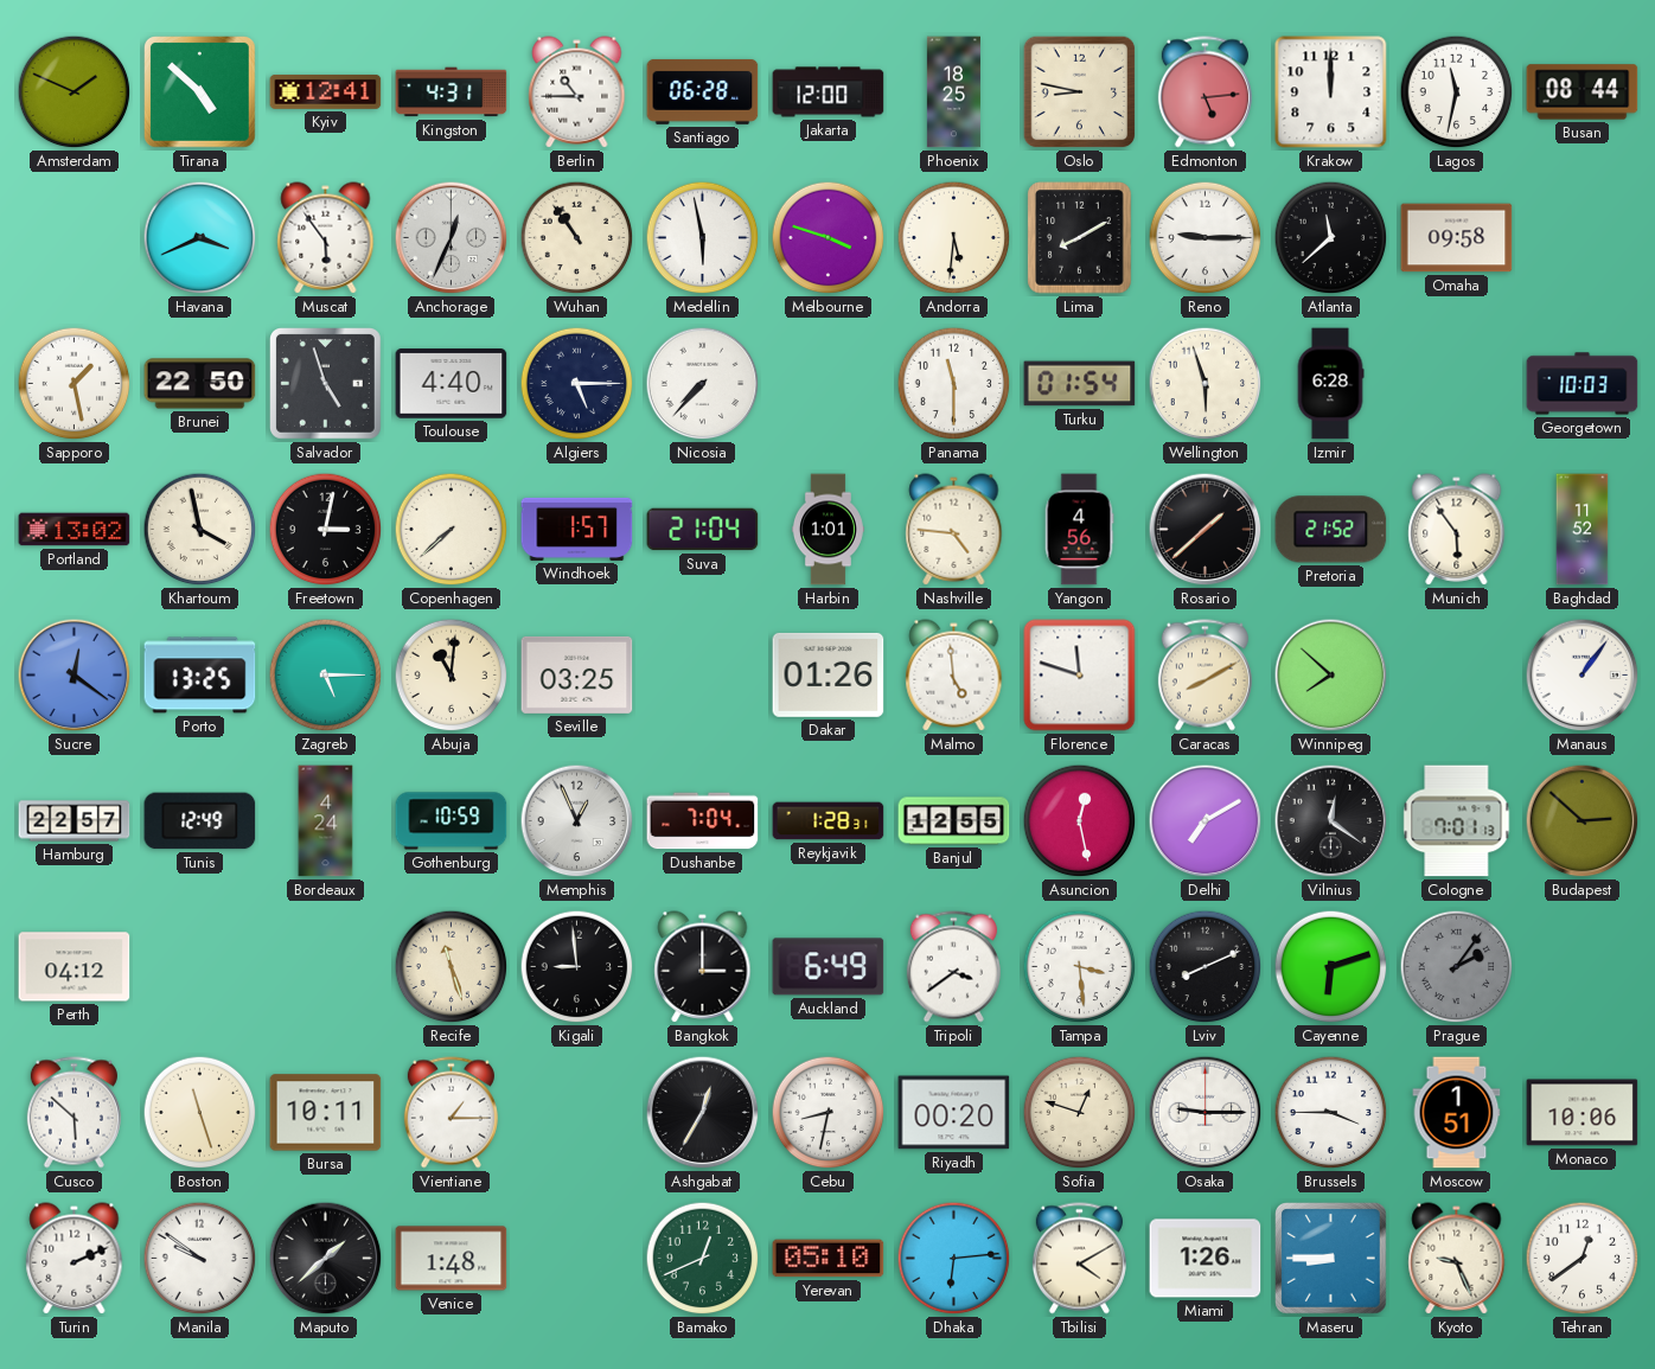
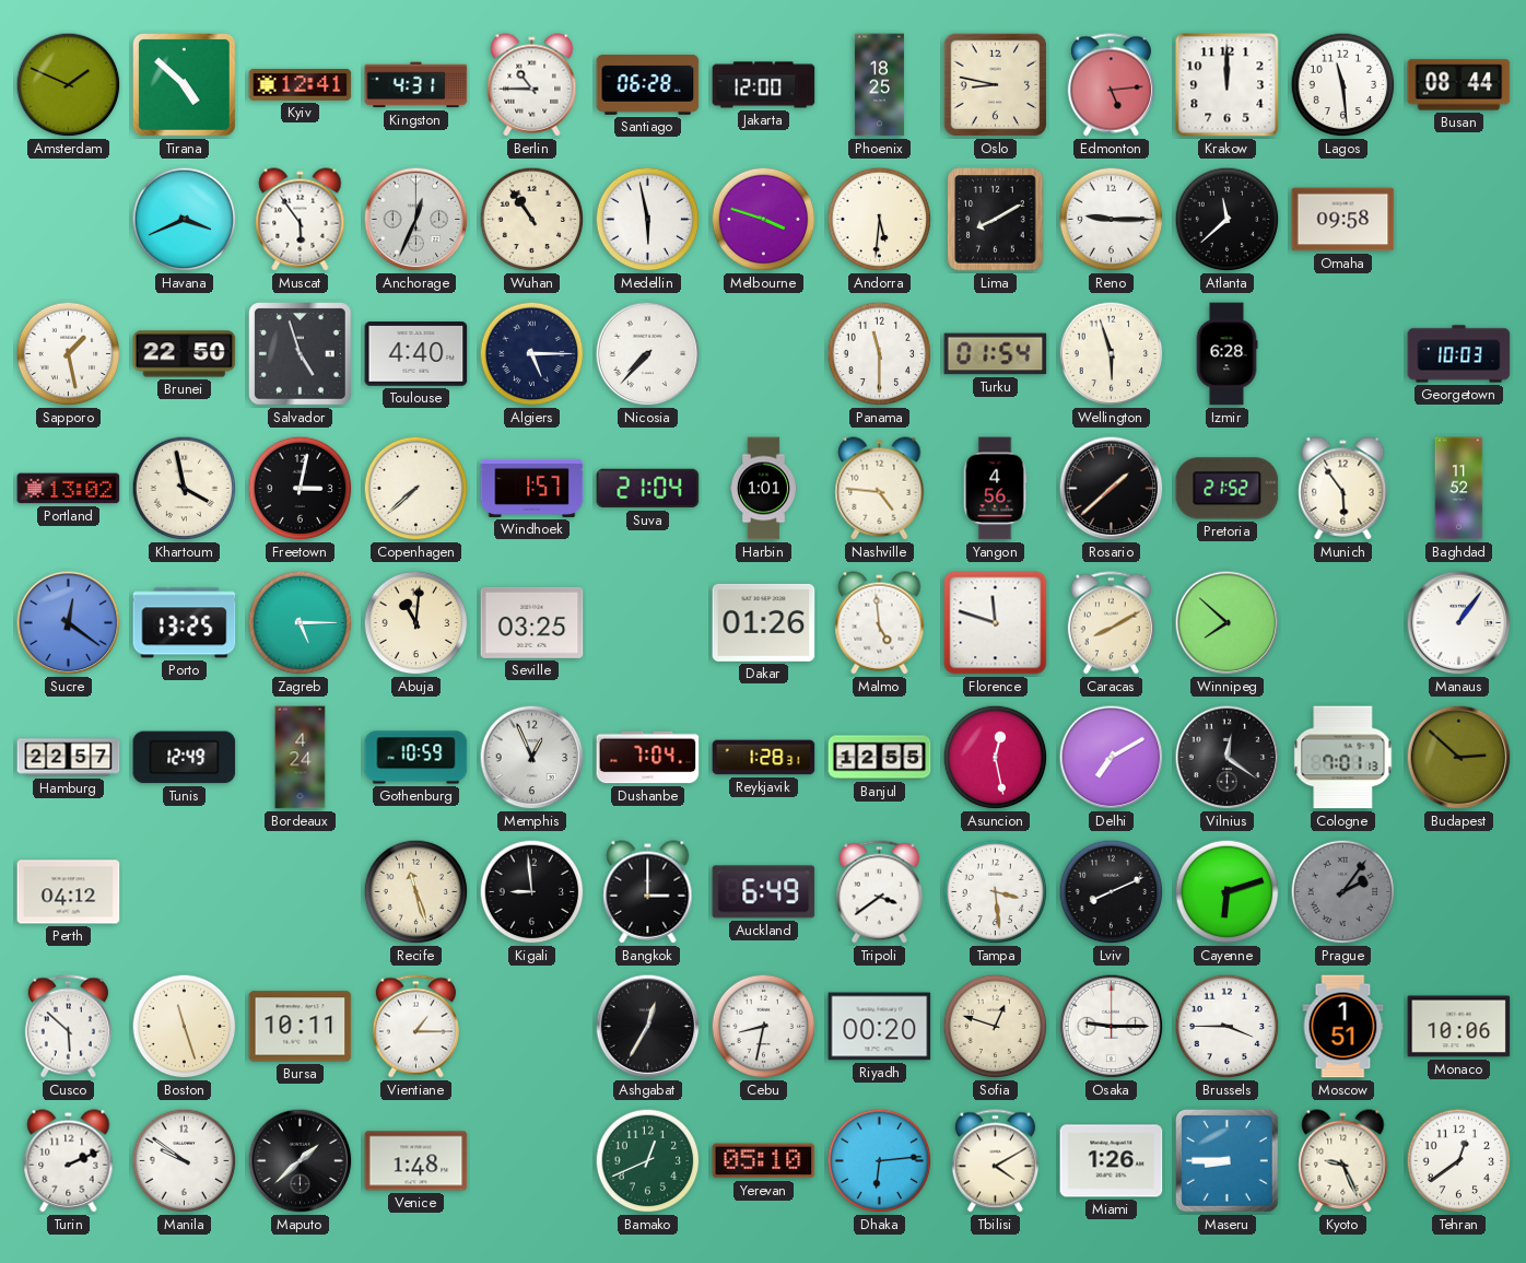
Lagos: 11:32 -> 11:29
